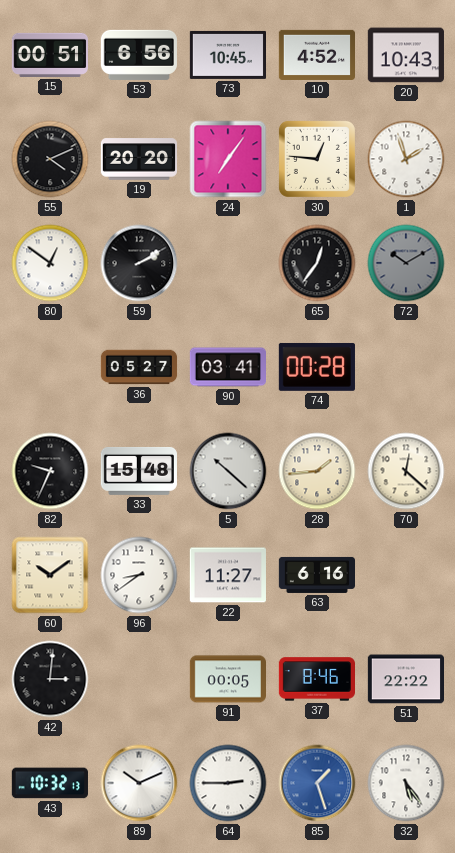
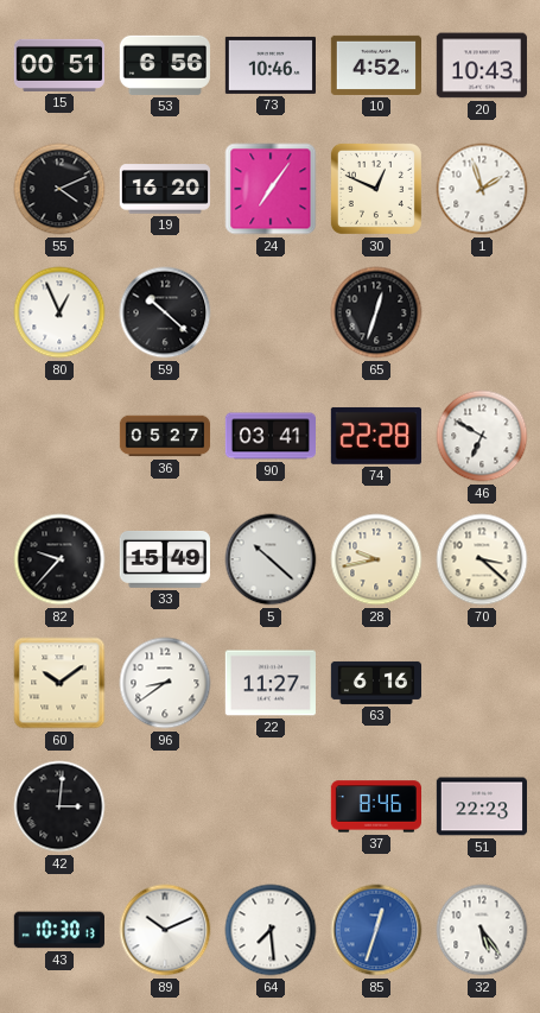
73: 10:45 -> 10:46
19: 20:20 -> 16:20
30: 12:46 -> 12:49
80: 12:51 -> 12:56
59: 2:10 -> 10:22
65: 12:36 -> 12:33
72: 10:10 -> none
74: 00:28 -> 22:28
46: none -> 6:50
82: 9:34 -> 9:37
33: 15:48 -> 15:49
28: 1:44 -> 9:43
70: 12:22 -> 3:22
91: 00:05 -> none
51: 22:22 -> 22:23
43: 10:32 -> 10:30
64: 2:45 -> 7:29
85: 1:27 -> 12:33
